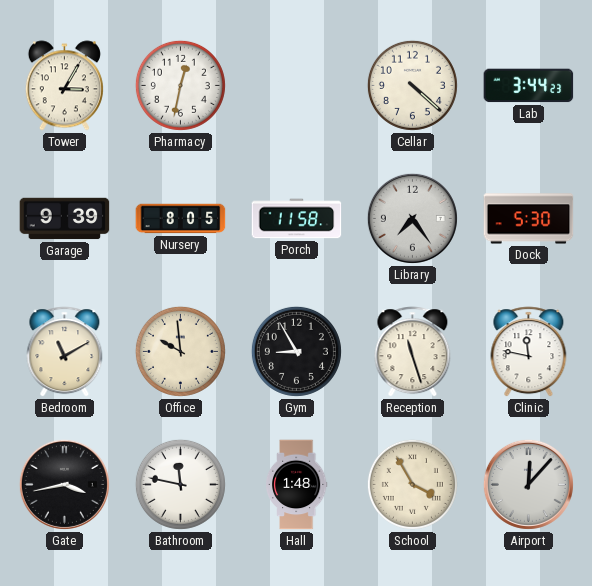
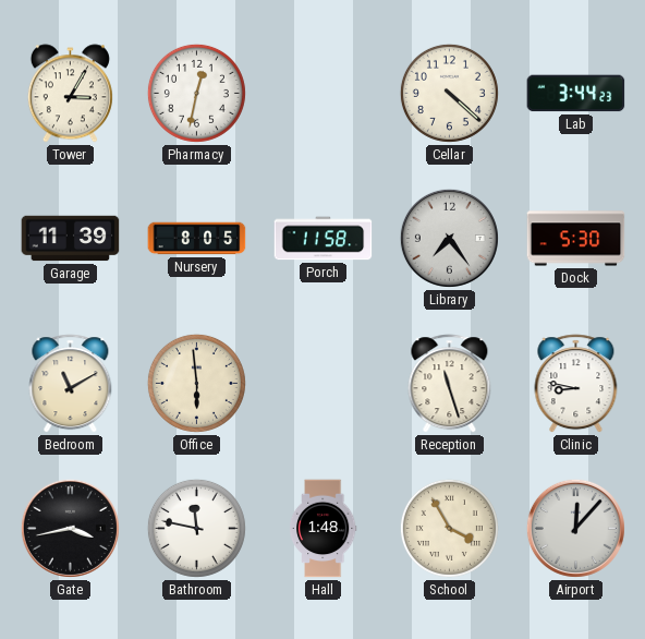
Garage: 9:39 -> 11:39
Office: 9:59 -> 5:59
Gym: 8:55 -> none
Clinic: 11:47 -> 8:47
